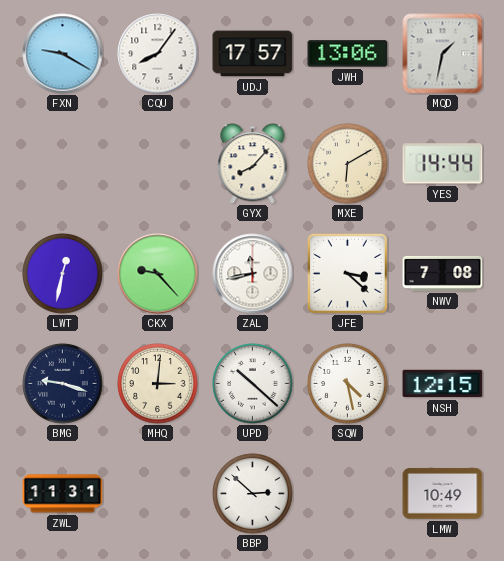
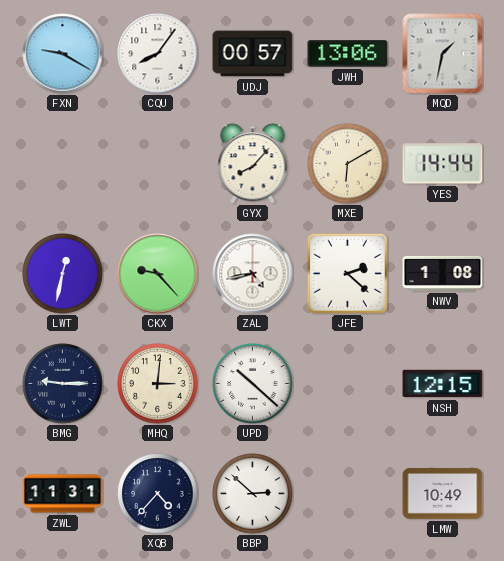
UDJ: 17:57 -> 00:57
ZAL: 11:43 -> 4:43
JFE: 3:22 -> 2:22
NWV: 7:08 -> 1:08
BMG: 9:18 -> 9:15
SQW: 4:28 -> none
XQB: none -> 4:37
